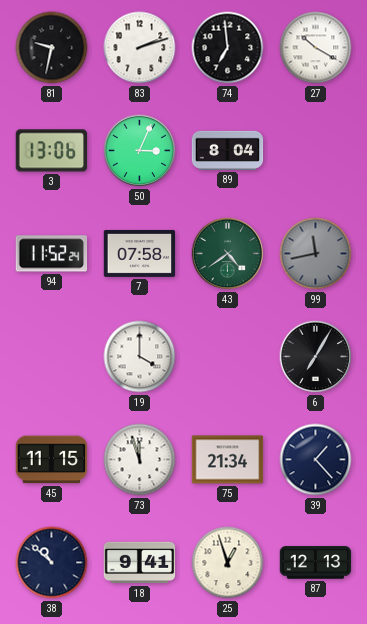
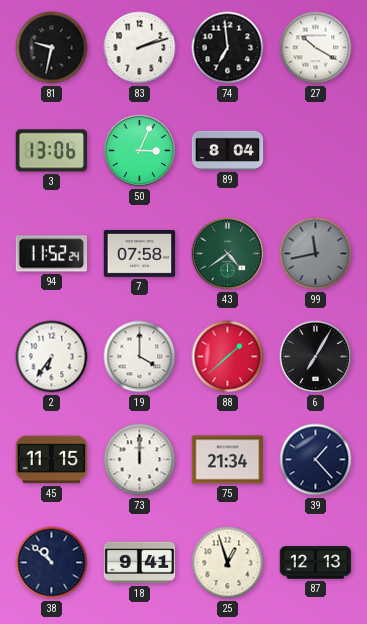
2: none -> 6:36
88: none -> 1:38
73: 11:57 -> 12:00
